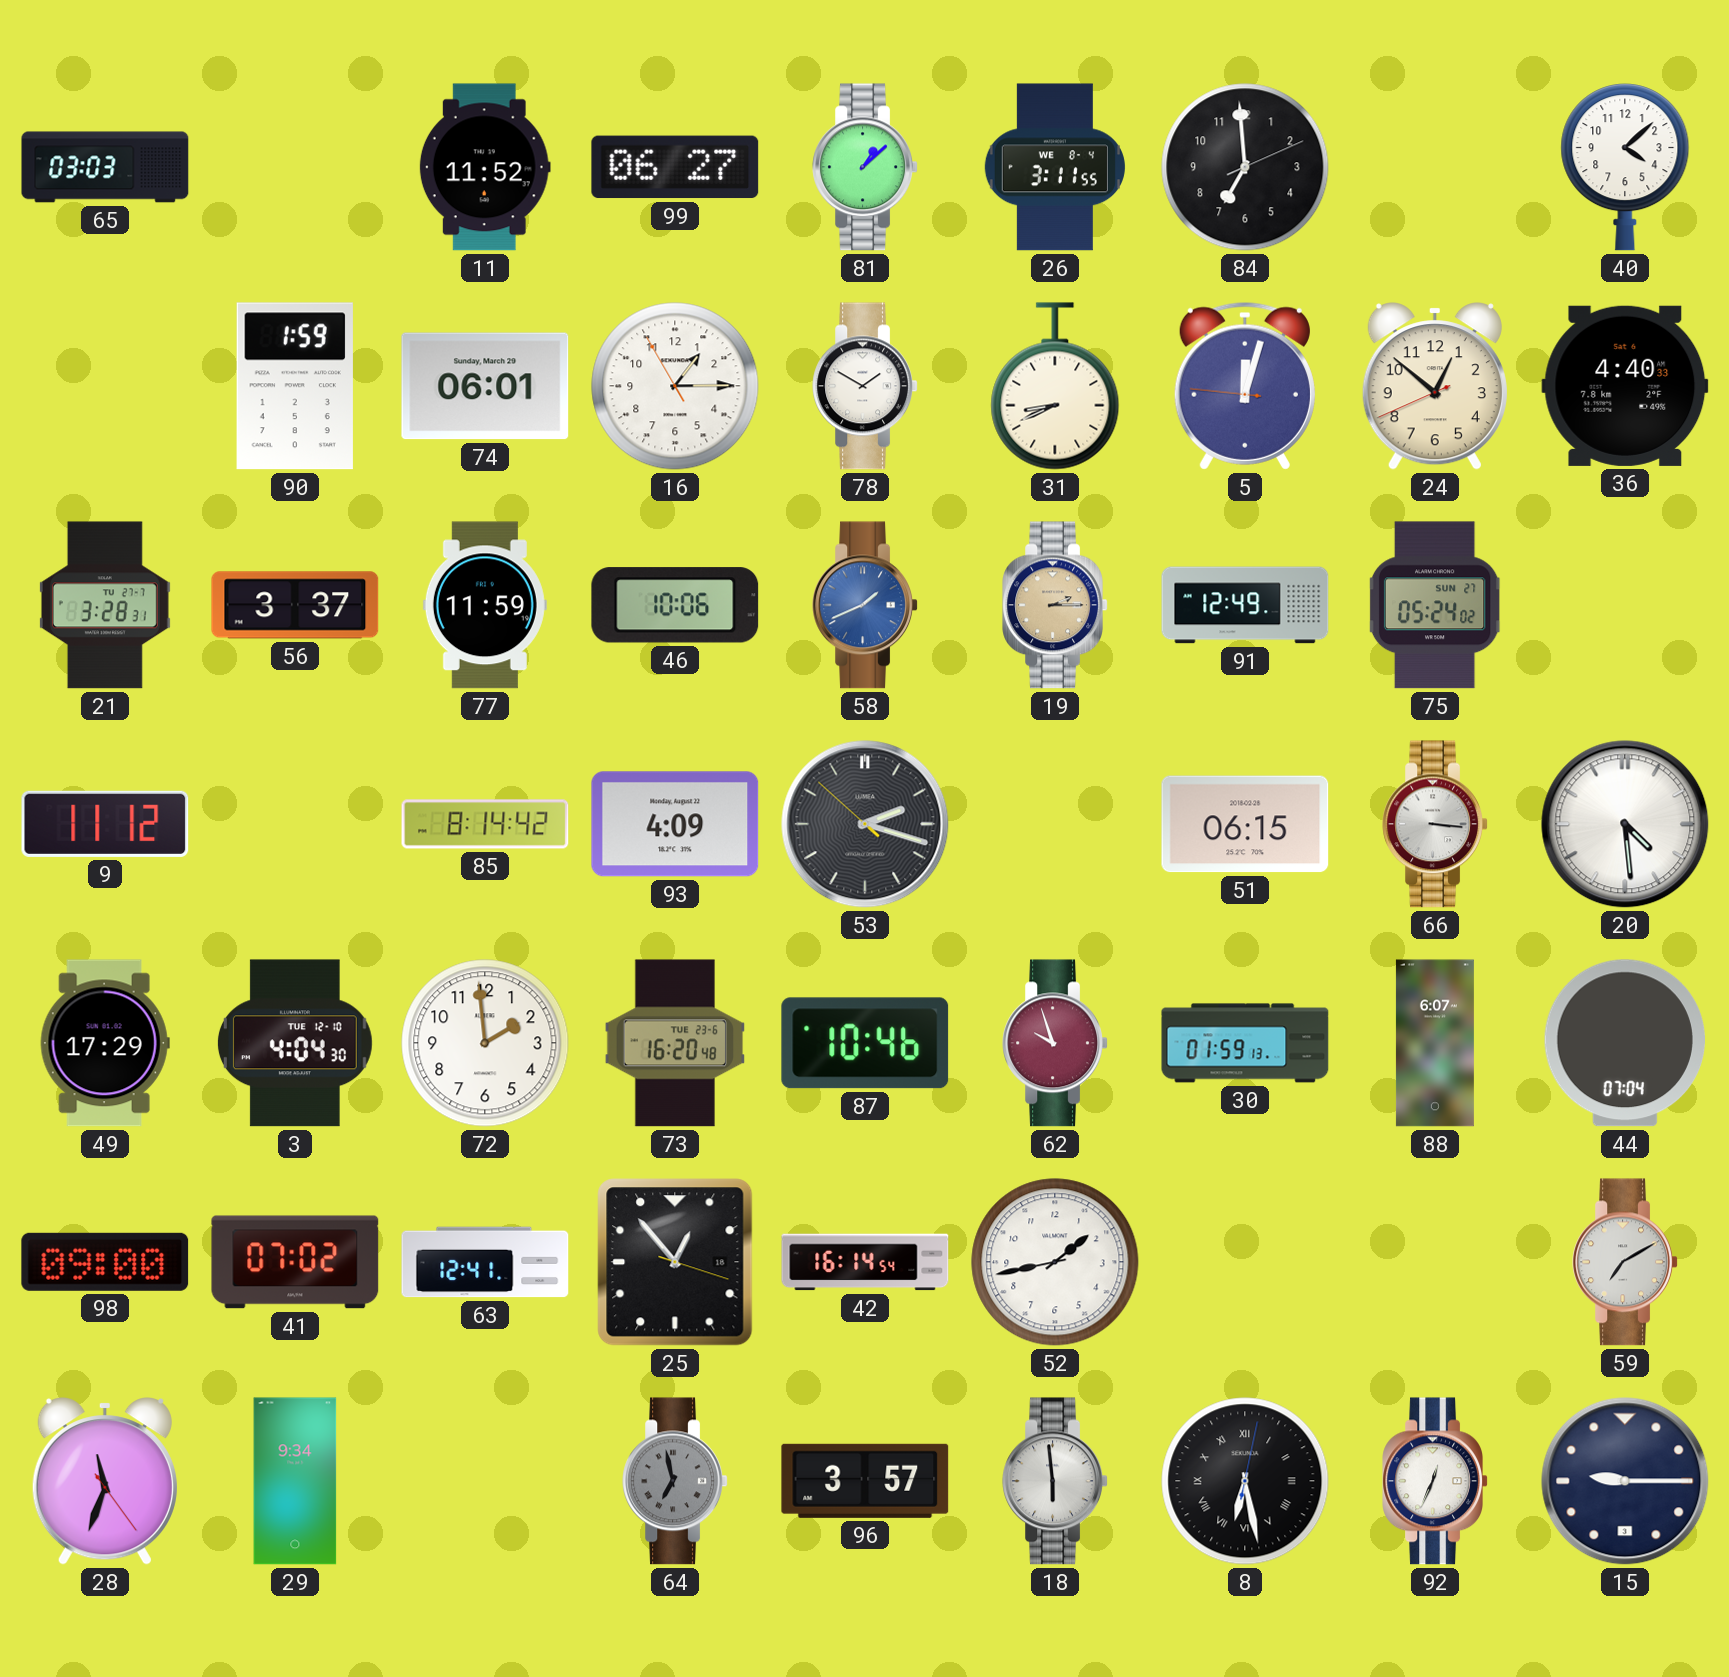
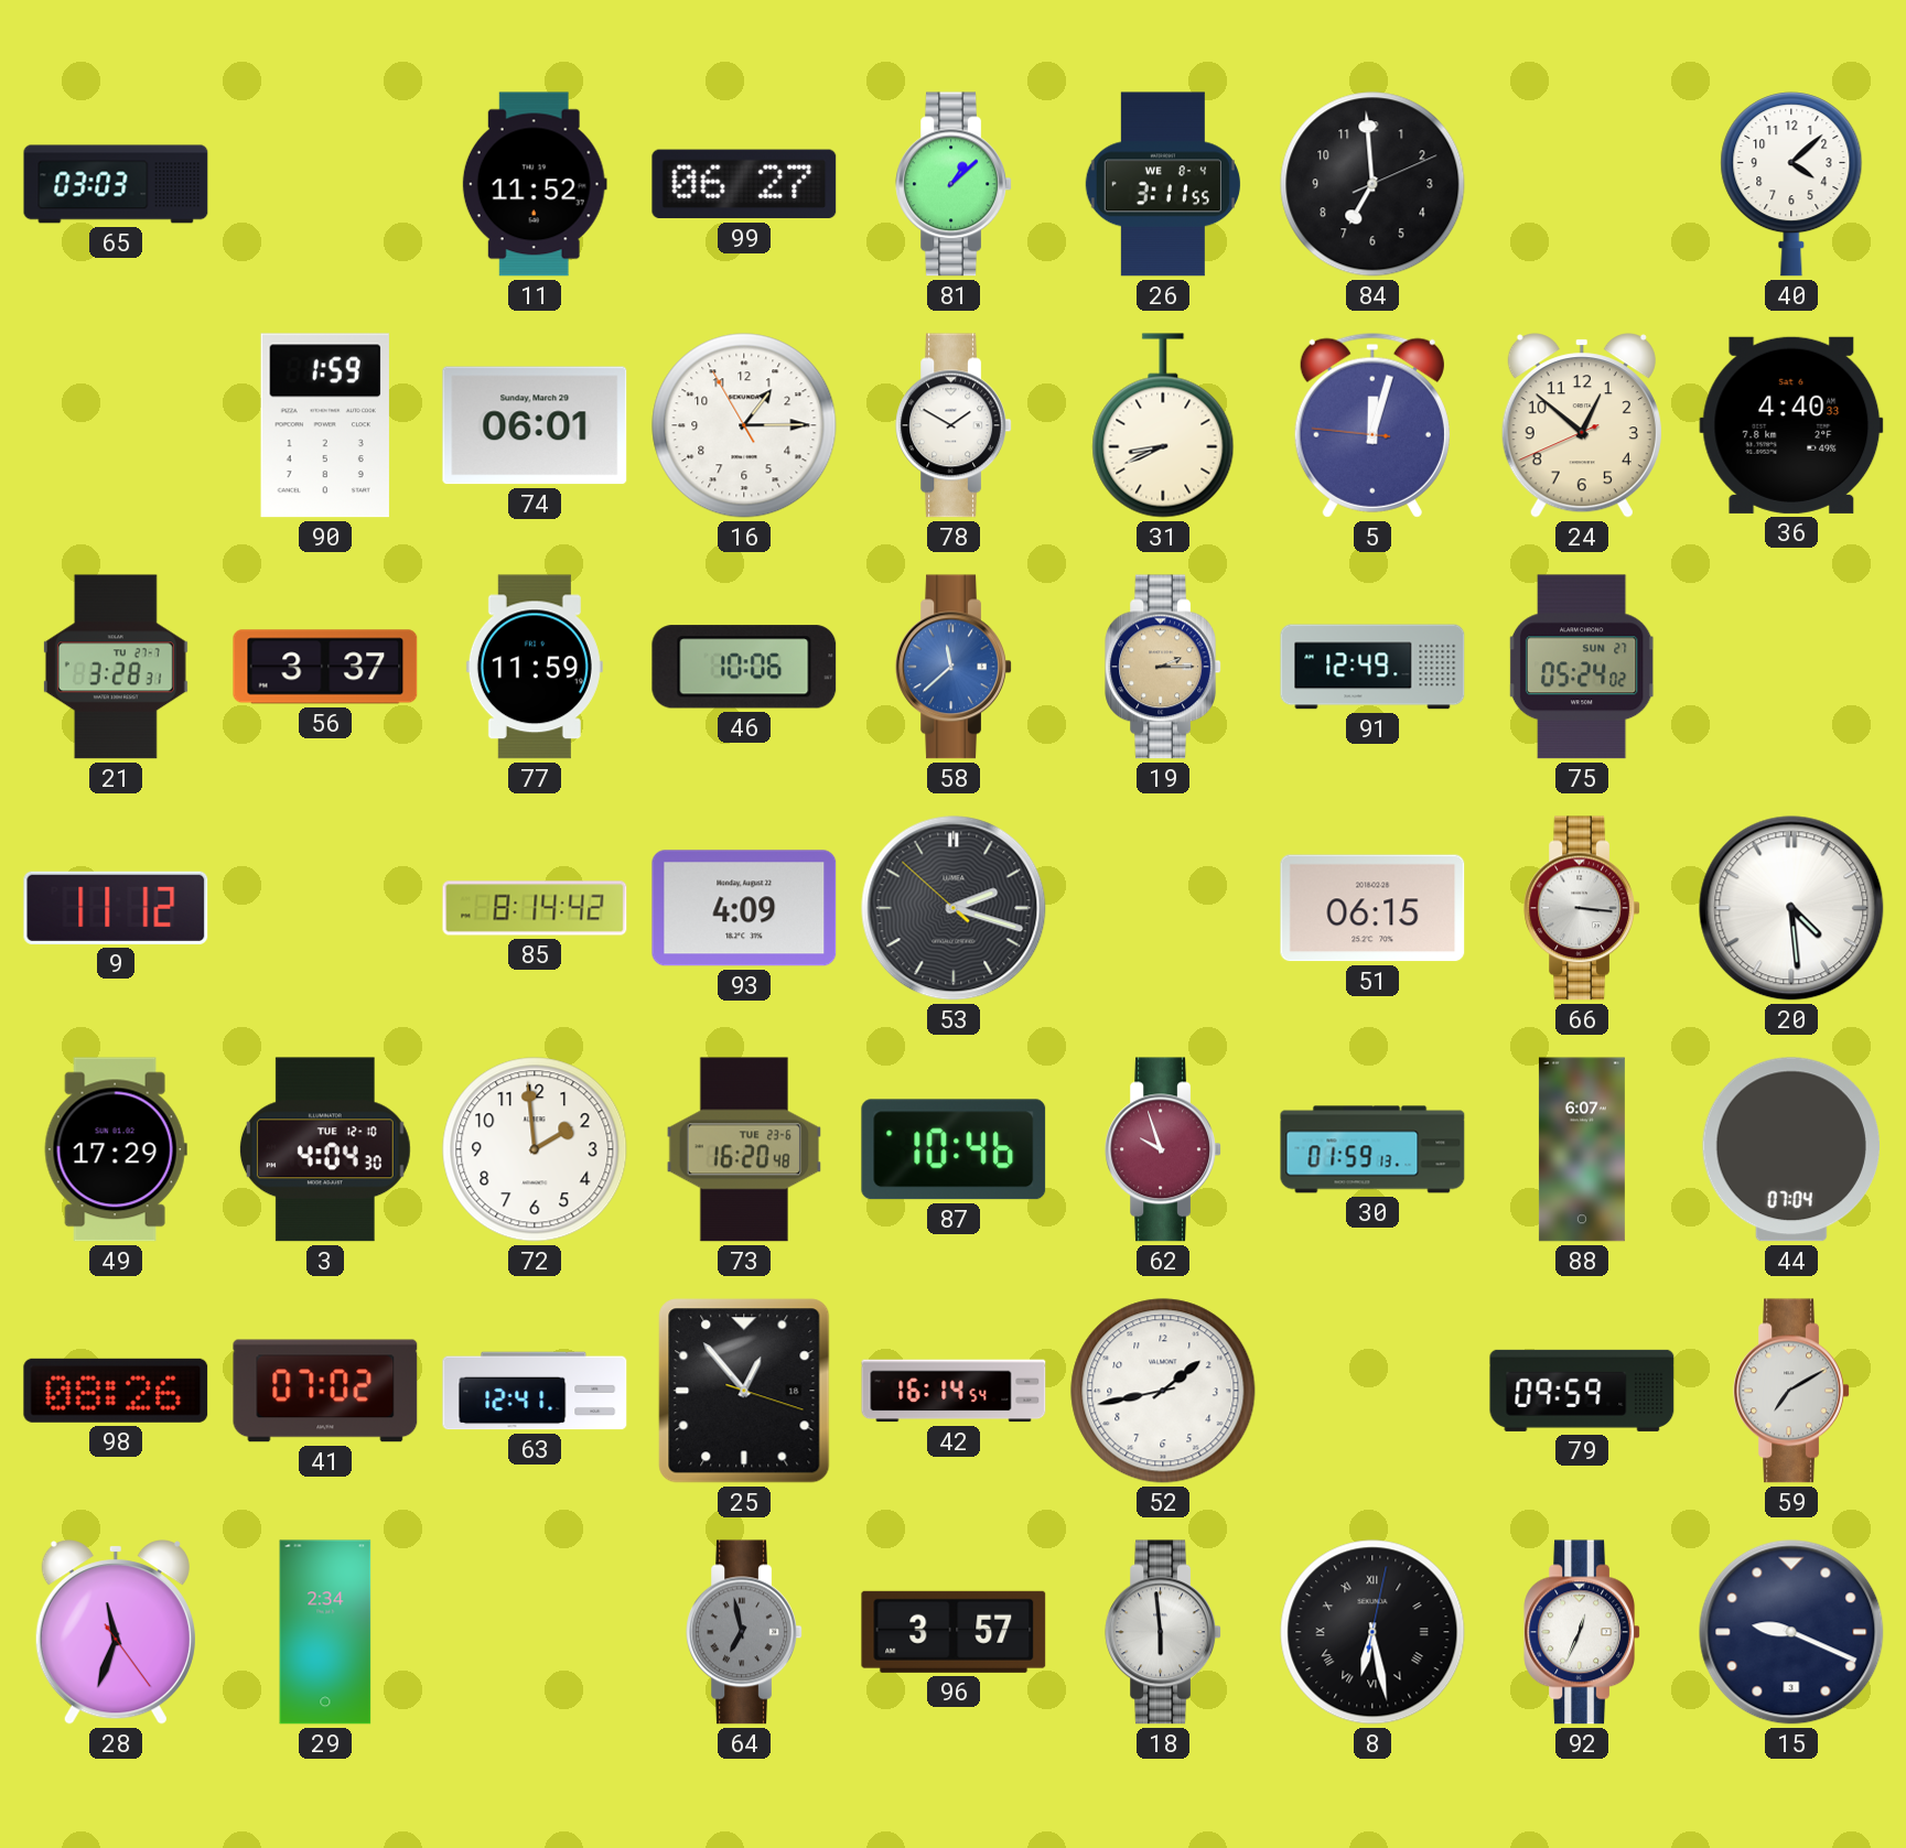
58: 1:41 -> 11:38
98: 09:00 -> 08:26
79: none -> 09:59
29: 9:34 -> 2:34
15: 9:15 -> 9:19
